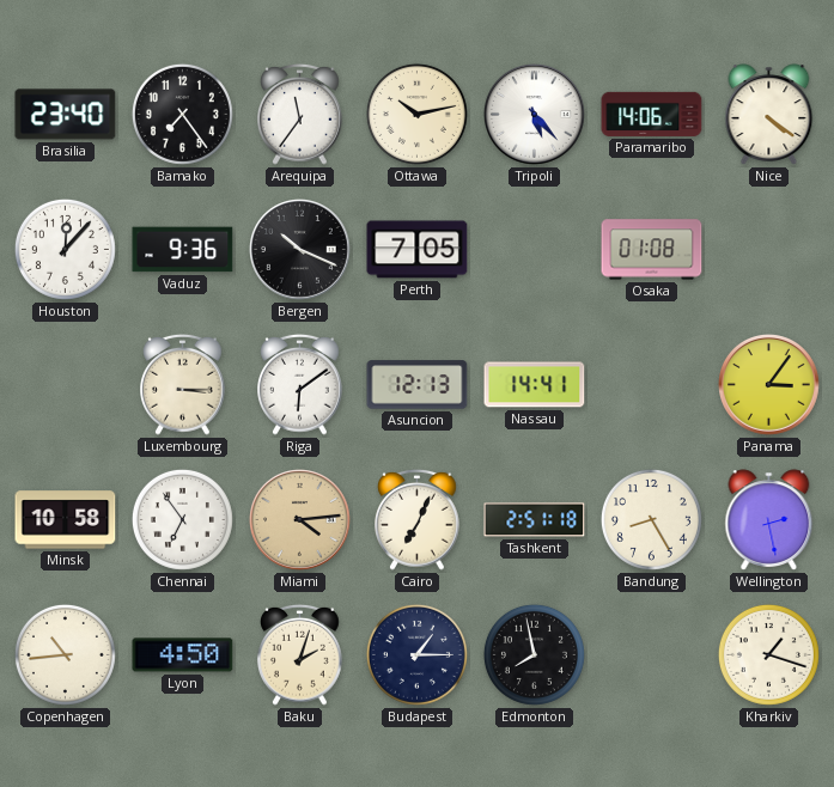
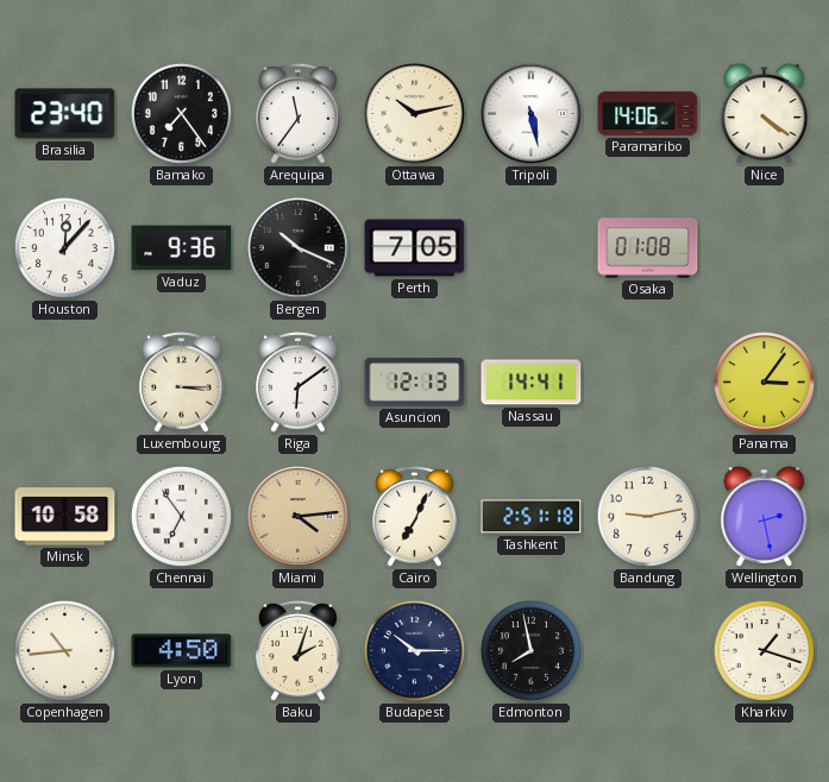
Tripoli: 5:23 -> 5:28
Bandung: 8:25 -> 9:13
Budapest: 1:15 -> 10:15
